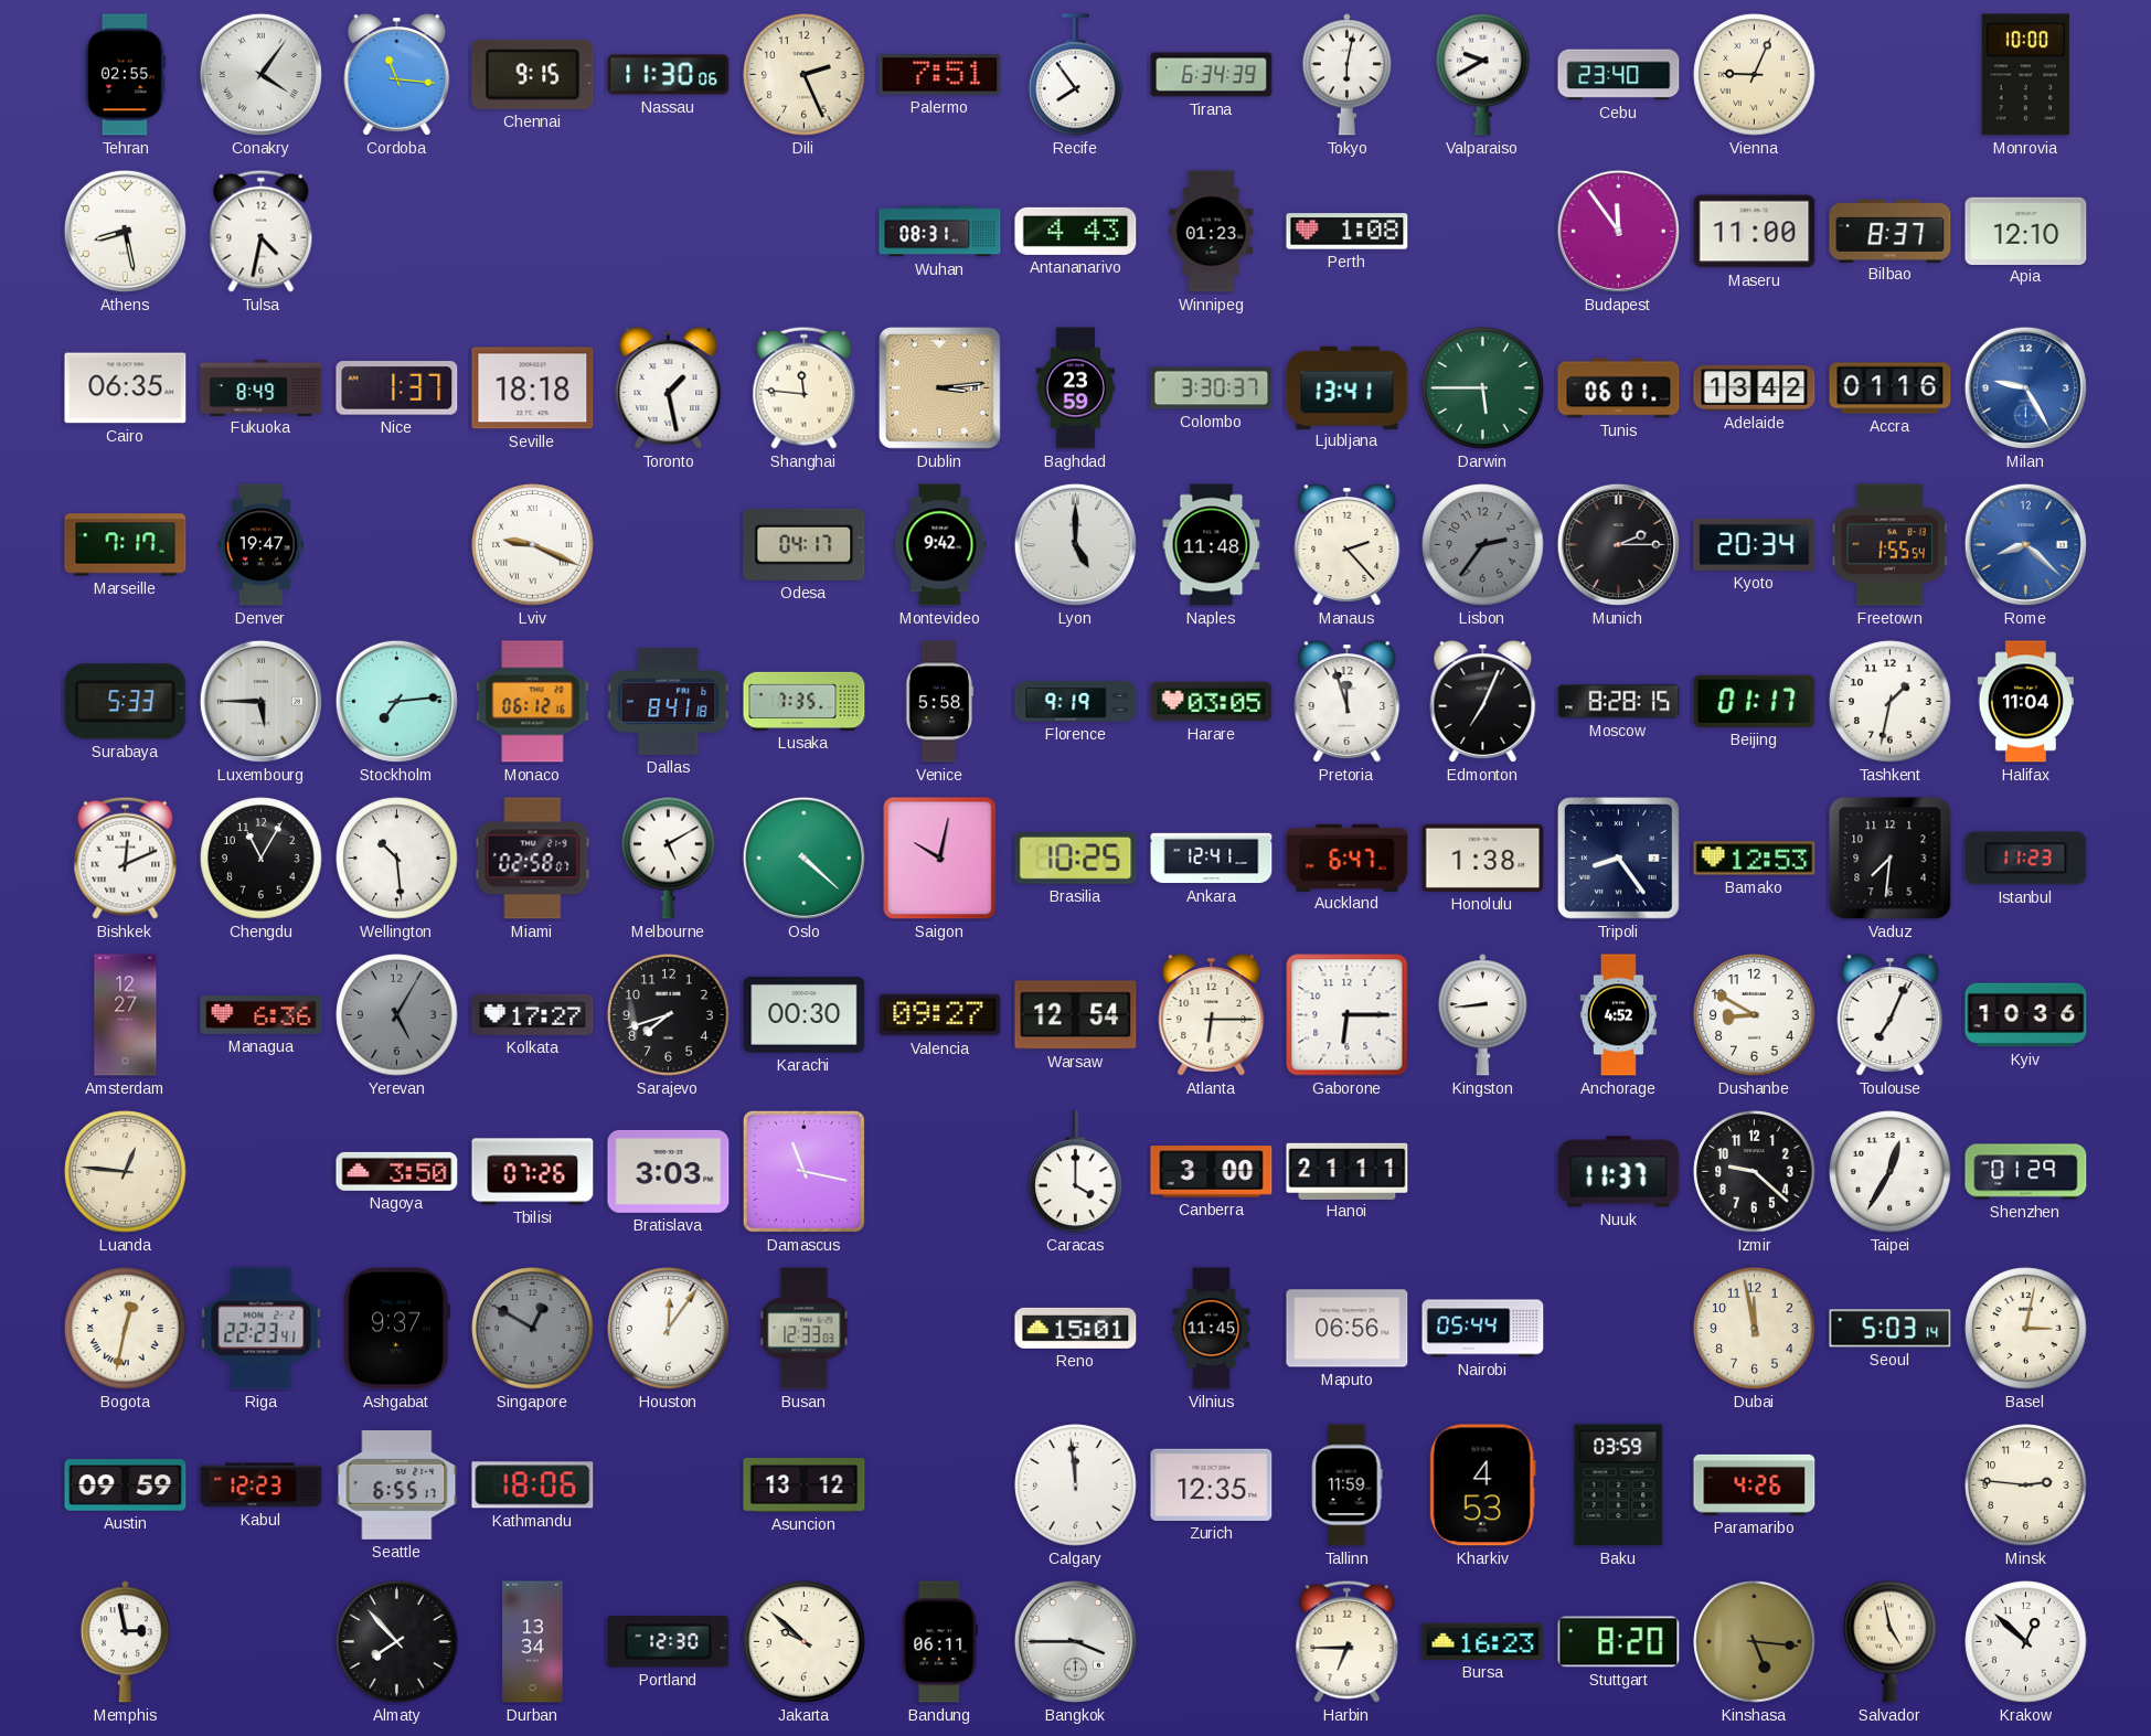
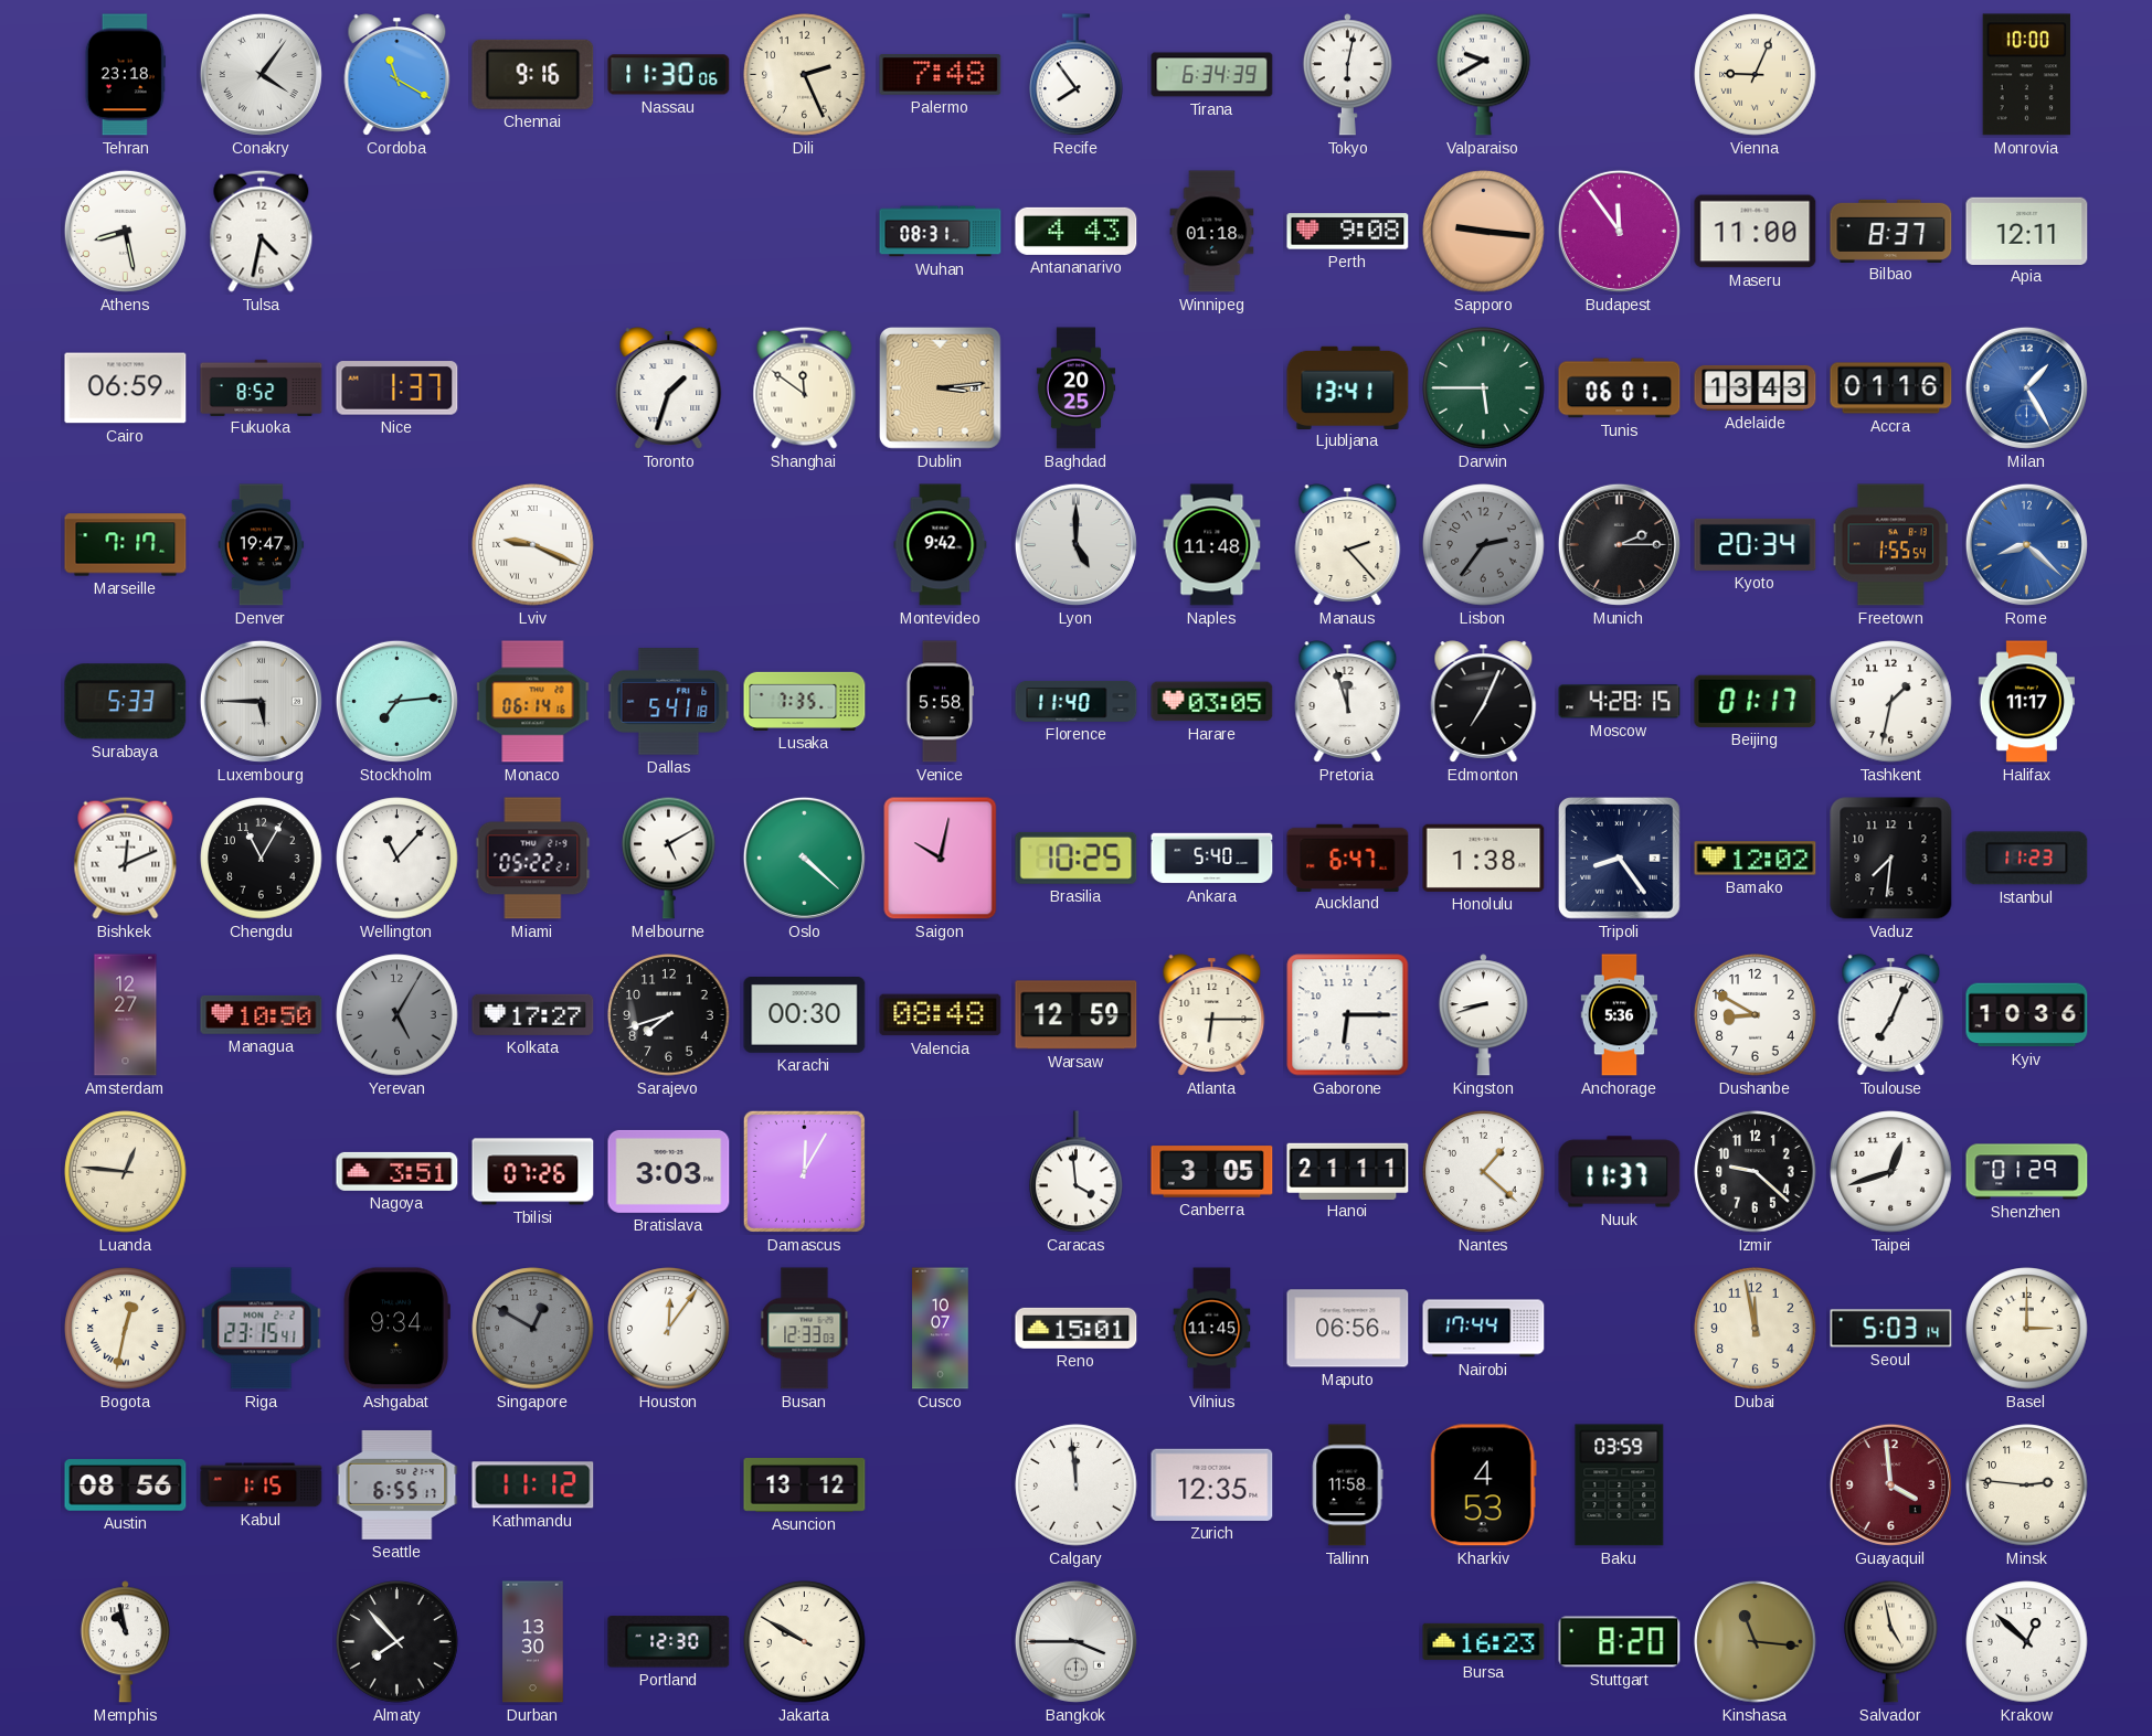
Tehran: 02:55 -> 23:18
Cordoba: 11:16 -> 11:20
Chennai: 9:15 -> 9:16
Palermo: 7:51 -> 7:48
Cebu: 23:40 -> none
Winnipeg: 01:23 -> 01:18
Perth: 1:08 -> 9:08
Sapporo: none -> 9:16
Apia: 12:10 -> 12:11
Cairo: 06:35 -> 06:59
Fukuoka: 8:49 -> 8:52
Seville: 18:18 -> none
Toronto: 1:28 -> 1:33
Shanghai: 11:46 -> 11:51
Baghdad: 23:59 -> 20:25
Colombo: 3:30 -> none
Adelaide: 13:42 -> 13:43
Milan: 9:25 -> 1:25
Odesa: 04:17 -> none
Monaco: 06:12 -> 06:14
Dallas: 8:41 -> 5:41
Florence: 9:19 -> 11:40
Moscow: 8:28 -> 4:28
Halifax: 11:04 -> 11:17
Wellington: 10:29 -> 11:07
Miami: 02:58 -> 05:22
Ankara: 12:41 -> 5:40
Bamako: 12:53 -> 12:02
Managua: 6:36 -> 10:50
Valencia: 09:27 -> 08:48
Warsaw: 12:54 -> 12:59
Kingston: 8:44 -> 8:42
Anchorage: 4:52 -> 5:36
Nagoya: 3:50 -> 3:51
Damascus: 11:17 -> 12:05
Caracas: 4:00 -> 3:59
Canberra: 3:00 -> 3:05
Nantes: none -> 1:22
Taipei: 12:35 -> 12:42
Riga: 22:23 -> 23:15
Ashgabat: 9:37 -> 9:34
Cusco: none -> 10:07
Nairobi: 05:44 -> 17:44
Basel: 3:02 -> 3:00
Austin: 09:59 -> 08:56
Kabul: 12:23 -> 1:15
Kathmandu: 18:06 -> 11:12
Tallinn: 11:59 -> 11:58
Paramaribo: 4:26 -> none
Guayaquil: none -> 3:59
Memphis: 2:58 -> 10:58
Durban: 13:34 -> 13:30
Jakarta: 9:52 -> 9:50
Bandung: 06:11 -> none
Harbin: 6:45 -> none
Kinshasa: 5:16 -> 11:16
